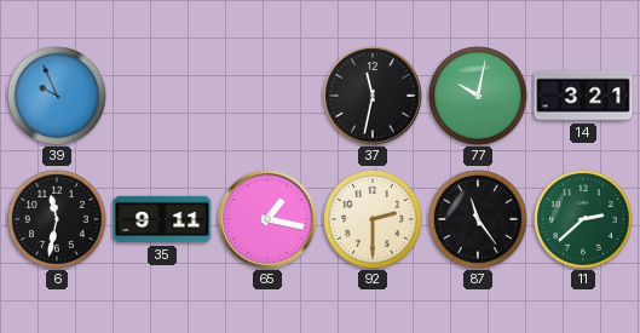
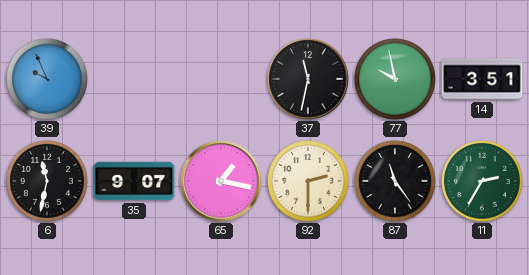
77: 10:02 -> 9:58
14: 3:21 -> 3:51
35: 9:11 -> 9:07
11: 2:38 -> 2:35
